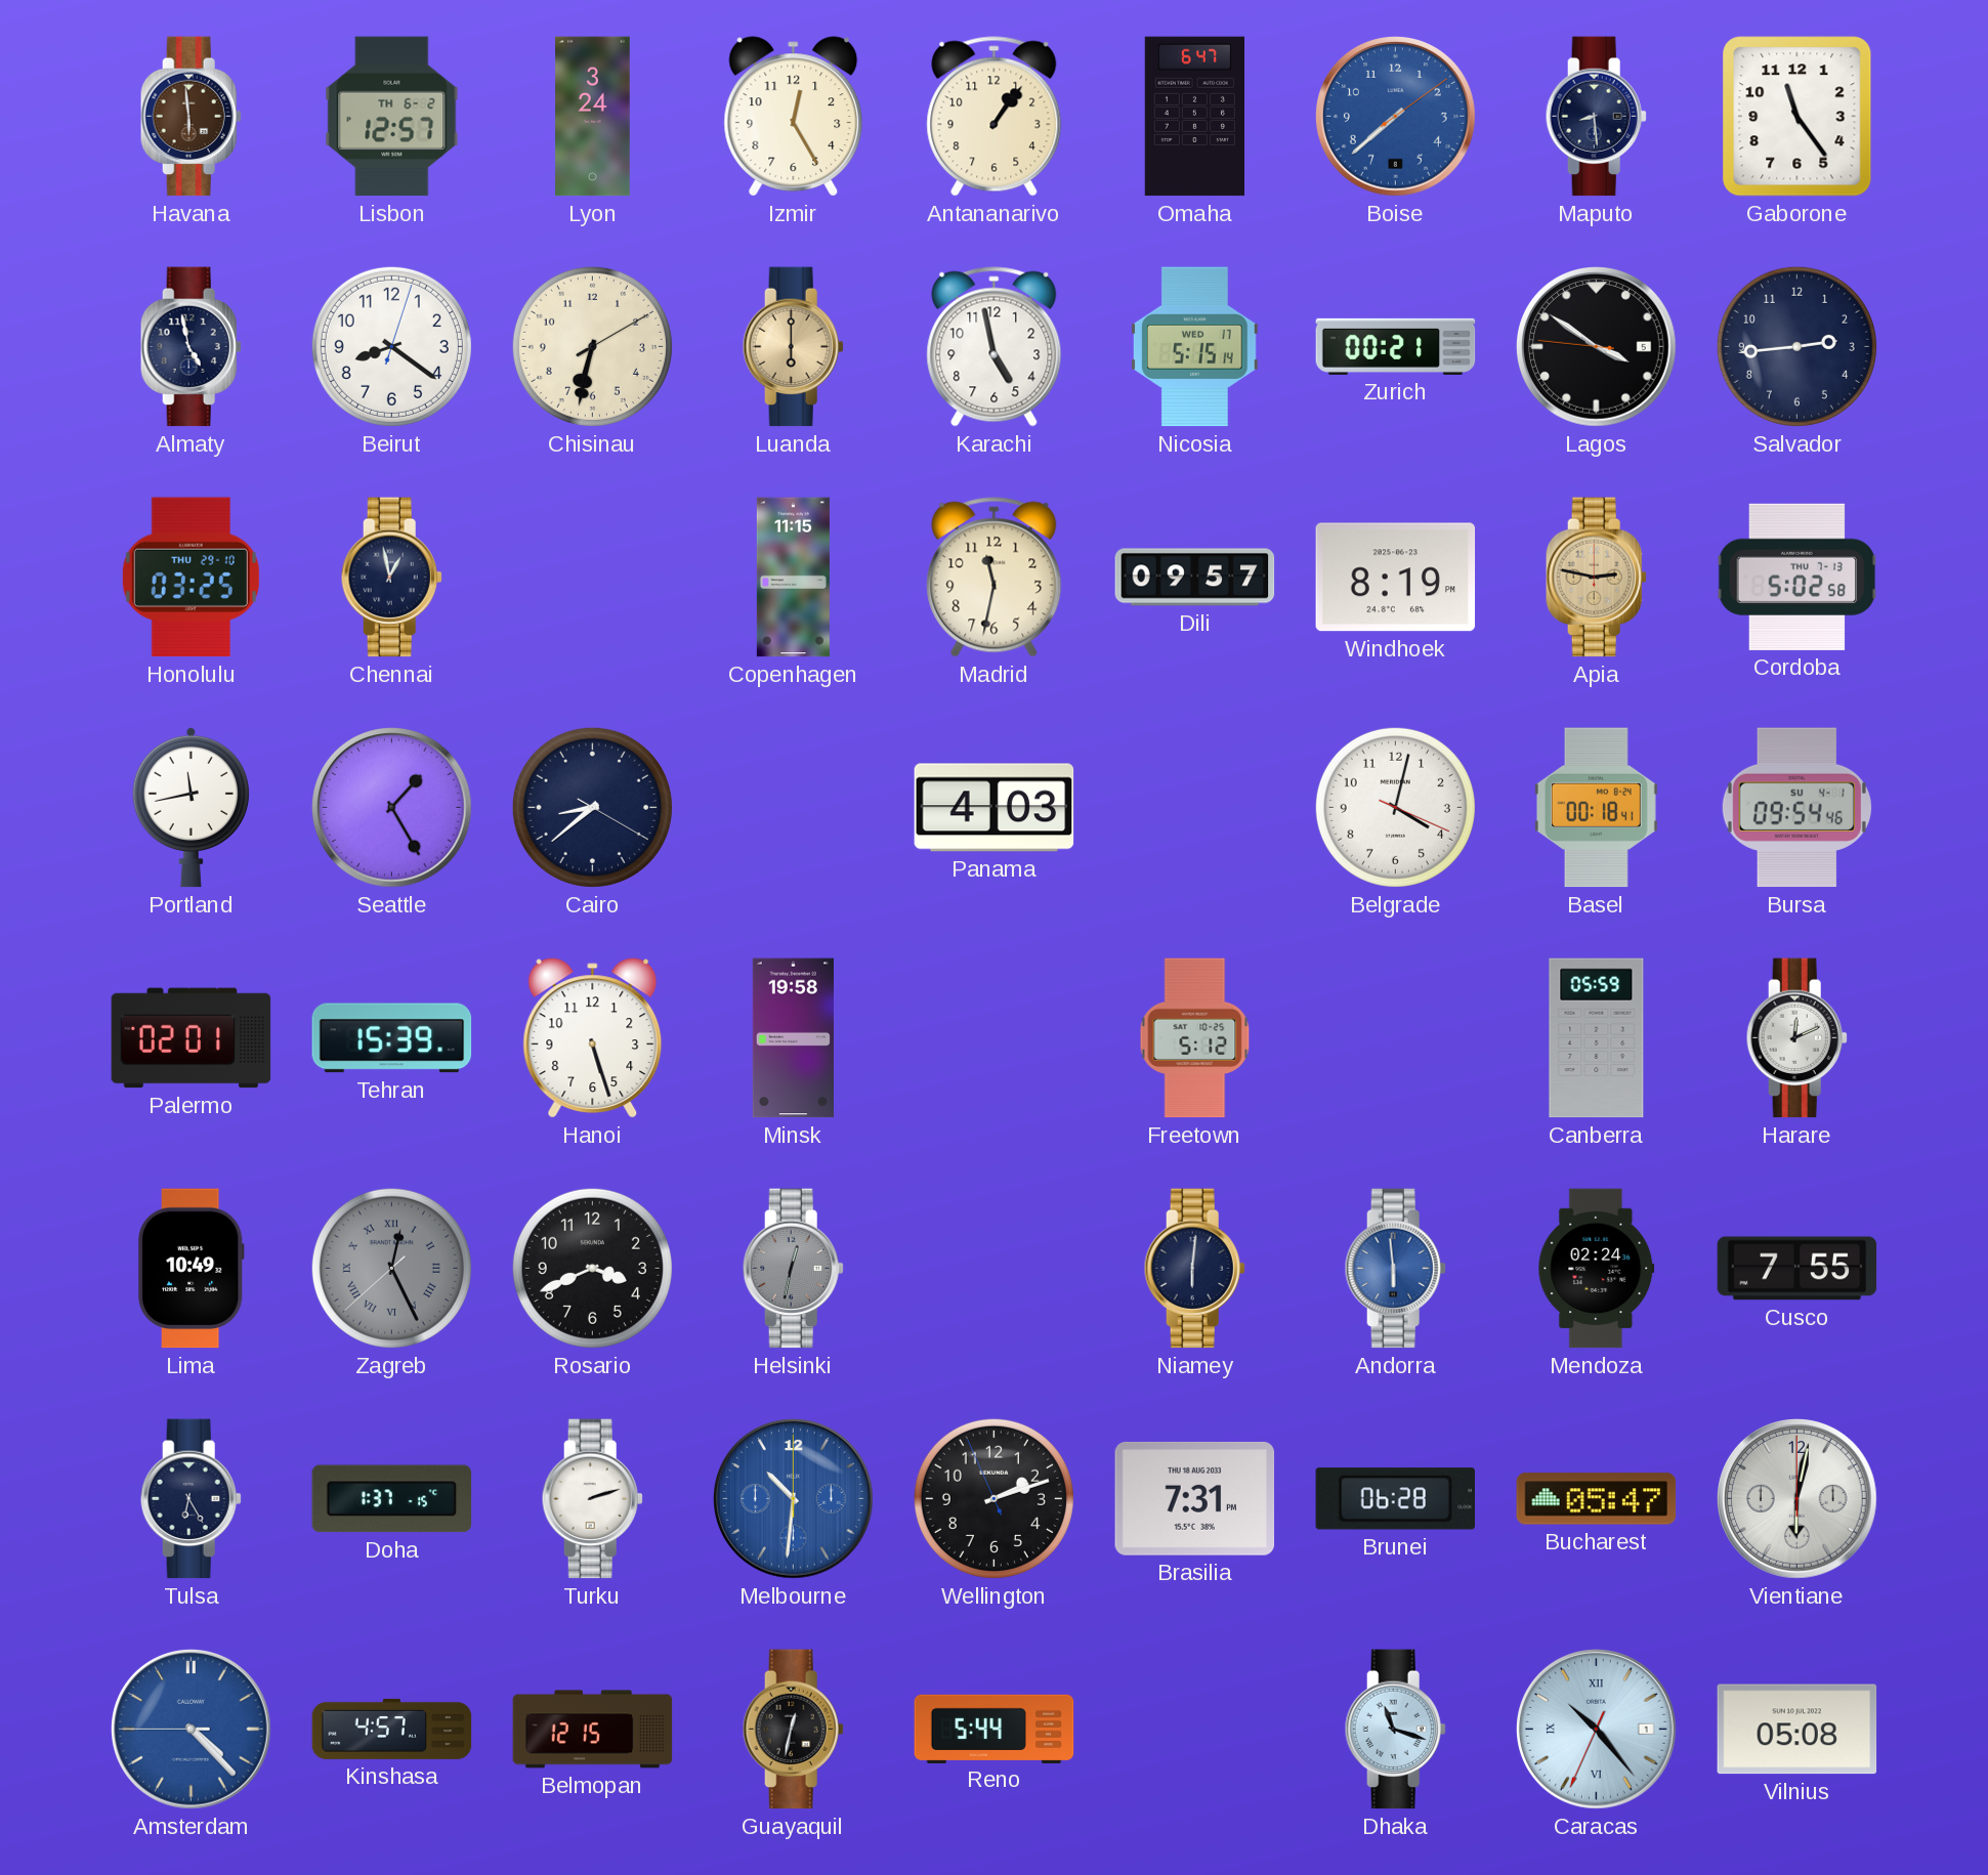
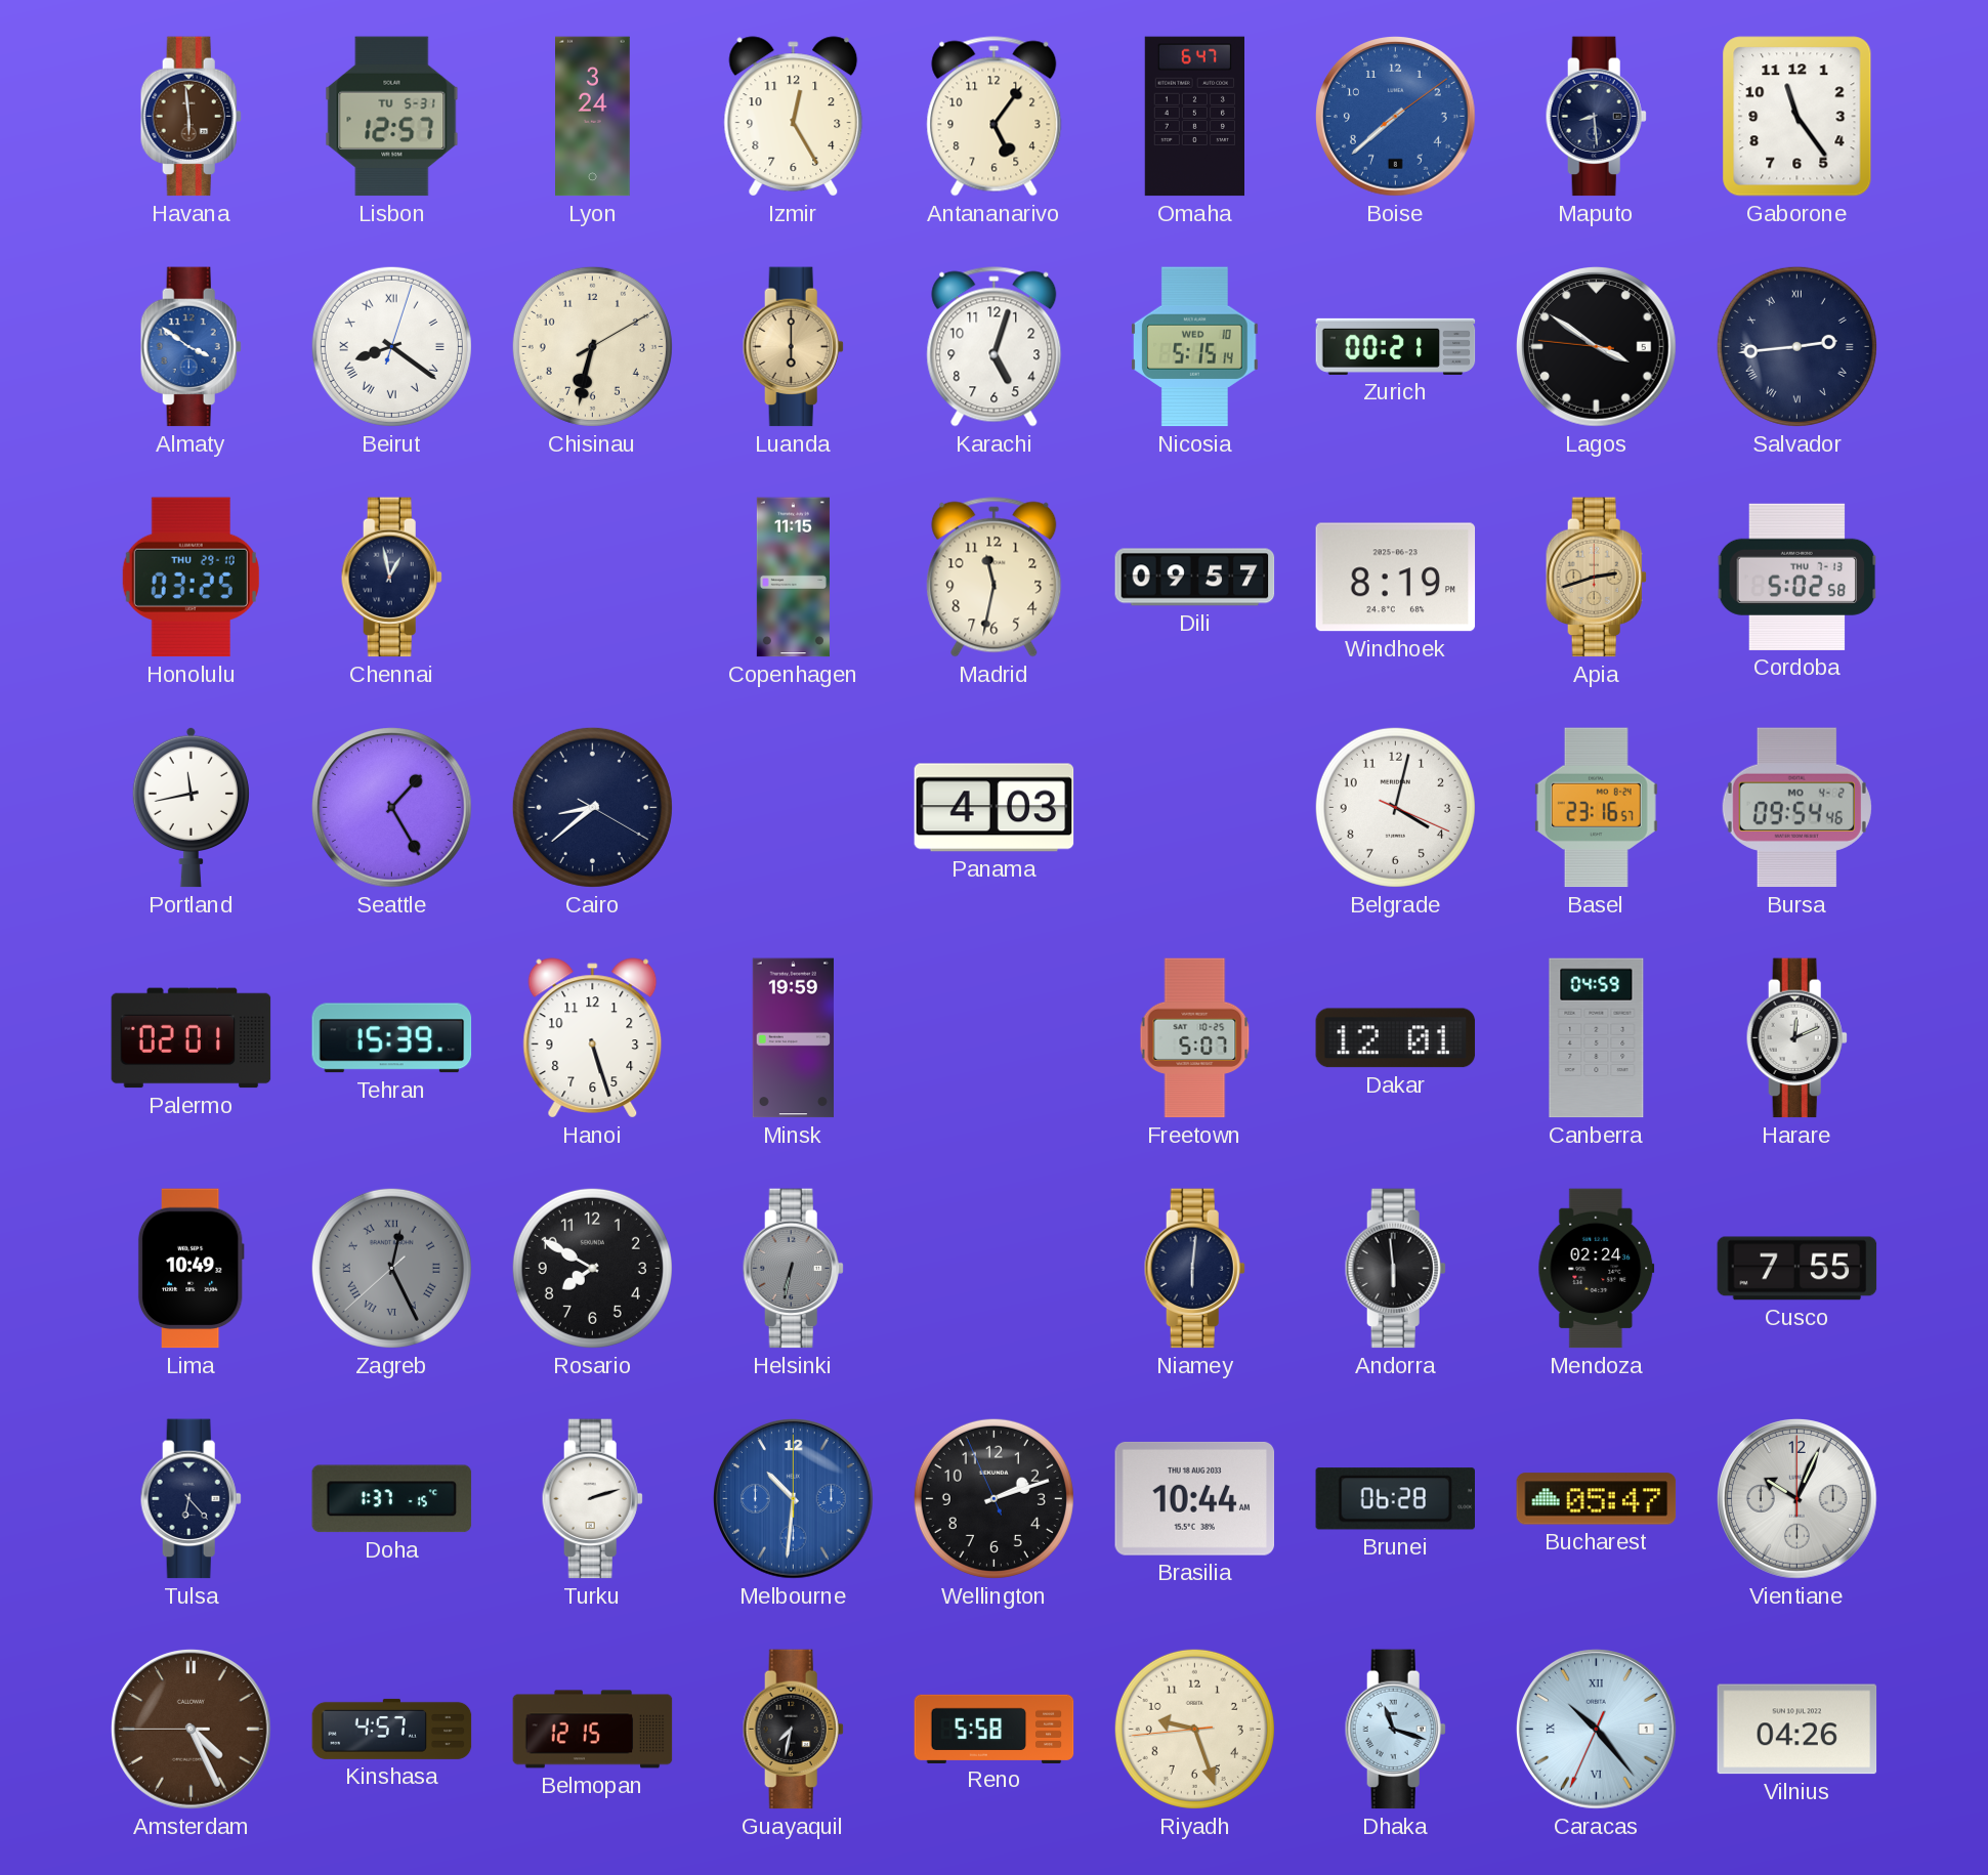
Lisbon date: TH 6-2 -> TU 5-31
Antananarivo: 1:06 -> 5:06
Almaty: 4:58 -> 3:51
Almaty dial: navy -> blue
Beirut numerals: Arabic -> Roman
Karachi: 4:58 -> 5:03
Nicosia date: WED 17 -> WED 10
Salvador numerals: Arabic -> Roman
Apia: 2:47 -> 2:42
Basel: 00:18 -> 23:16
Bursa date: SU 4-1 -> MO 4-2
Minsk: 19:58 -> 19:59
Freetown: 5:12 -> 5:07
Dakar: none -> 12:01
Canberra: 05:59 -> 04:59
Rosario: 3:41 -> 7:50
Helsinki: 12:32 -> 6:32
Andorra dial: blue -> black
Tulsa: 6:25 -> 6:23
Brasilia: 7:31 -> 10:44
Vientiane: 6:02 -> 10:04
Amsterdam: 4:22 -> 4:25
Amsterdam dial: blue -> brown
Guayaquil: 12:32 -> 7:32
Reno: 5:44 -> 5:58
Riyadh: none -> 9:26
Vilnius: 05:08 -> 04:26
